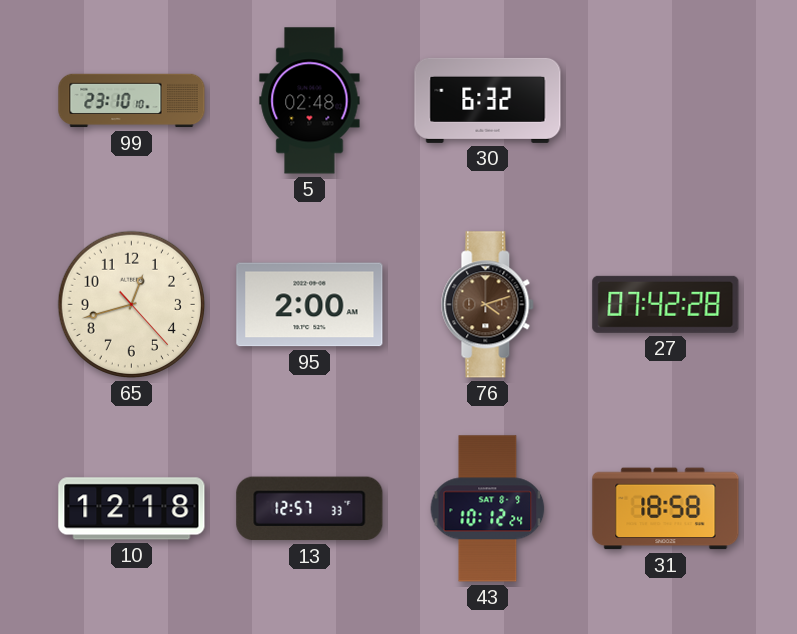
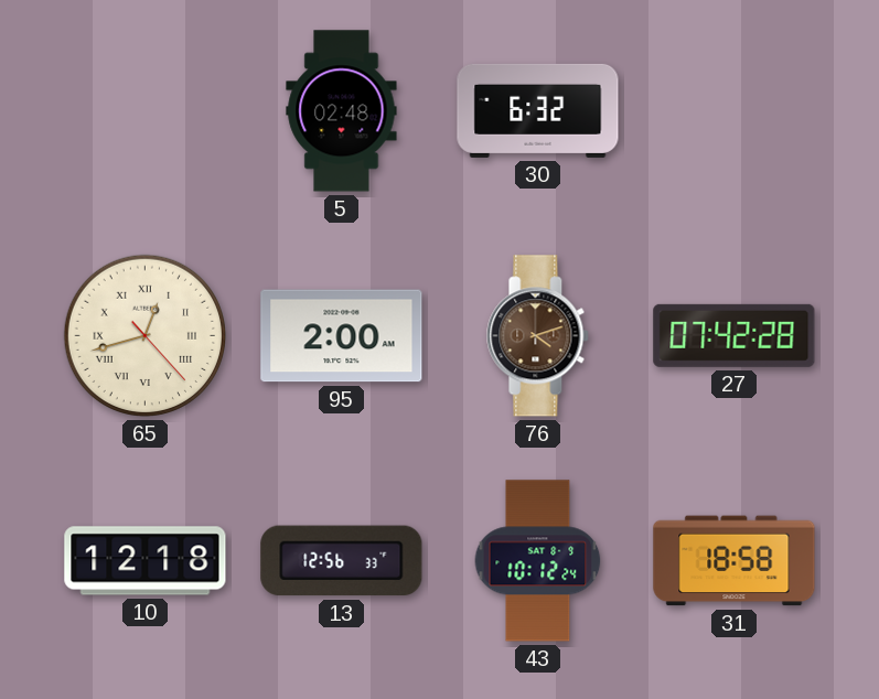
99: 23:10 -> none
65 numerals: Arabic -> Roman
13: 12:57 -> 12:56
